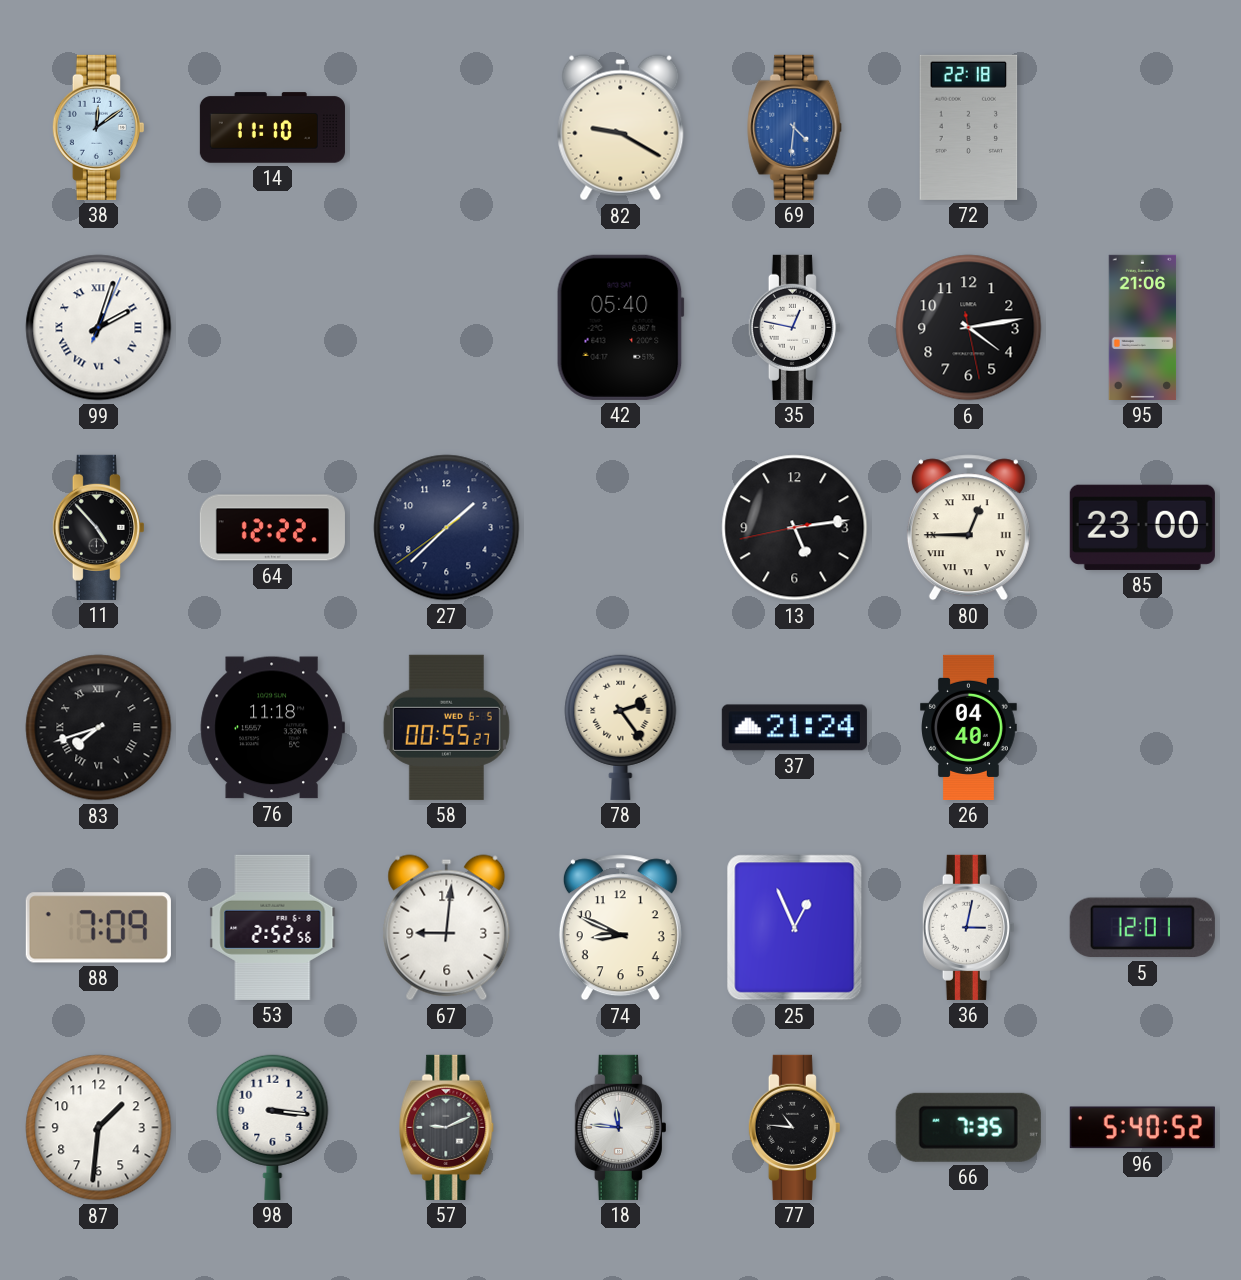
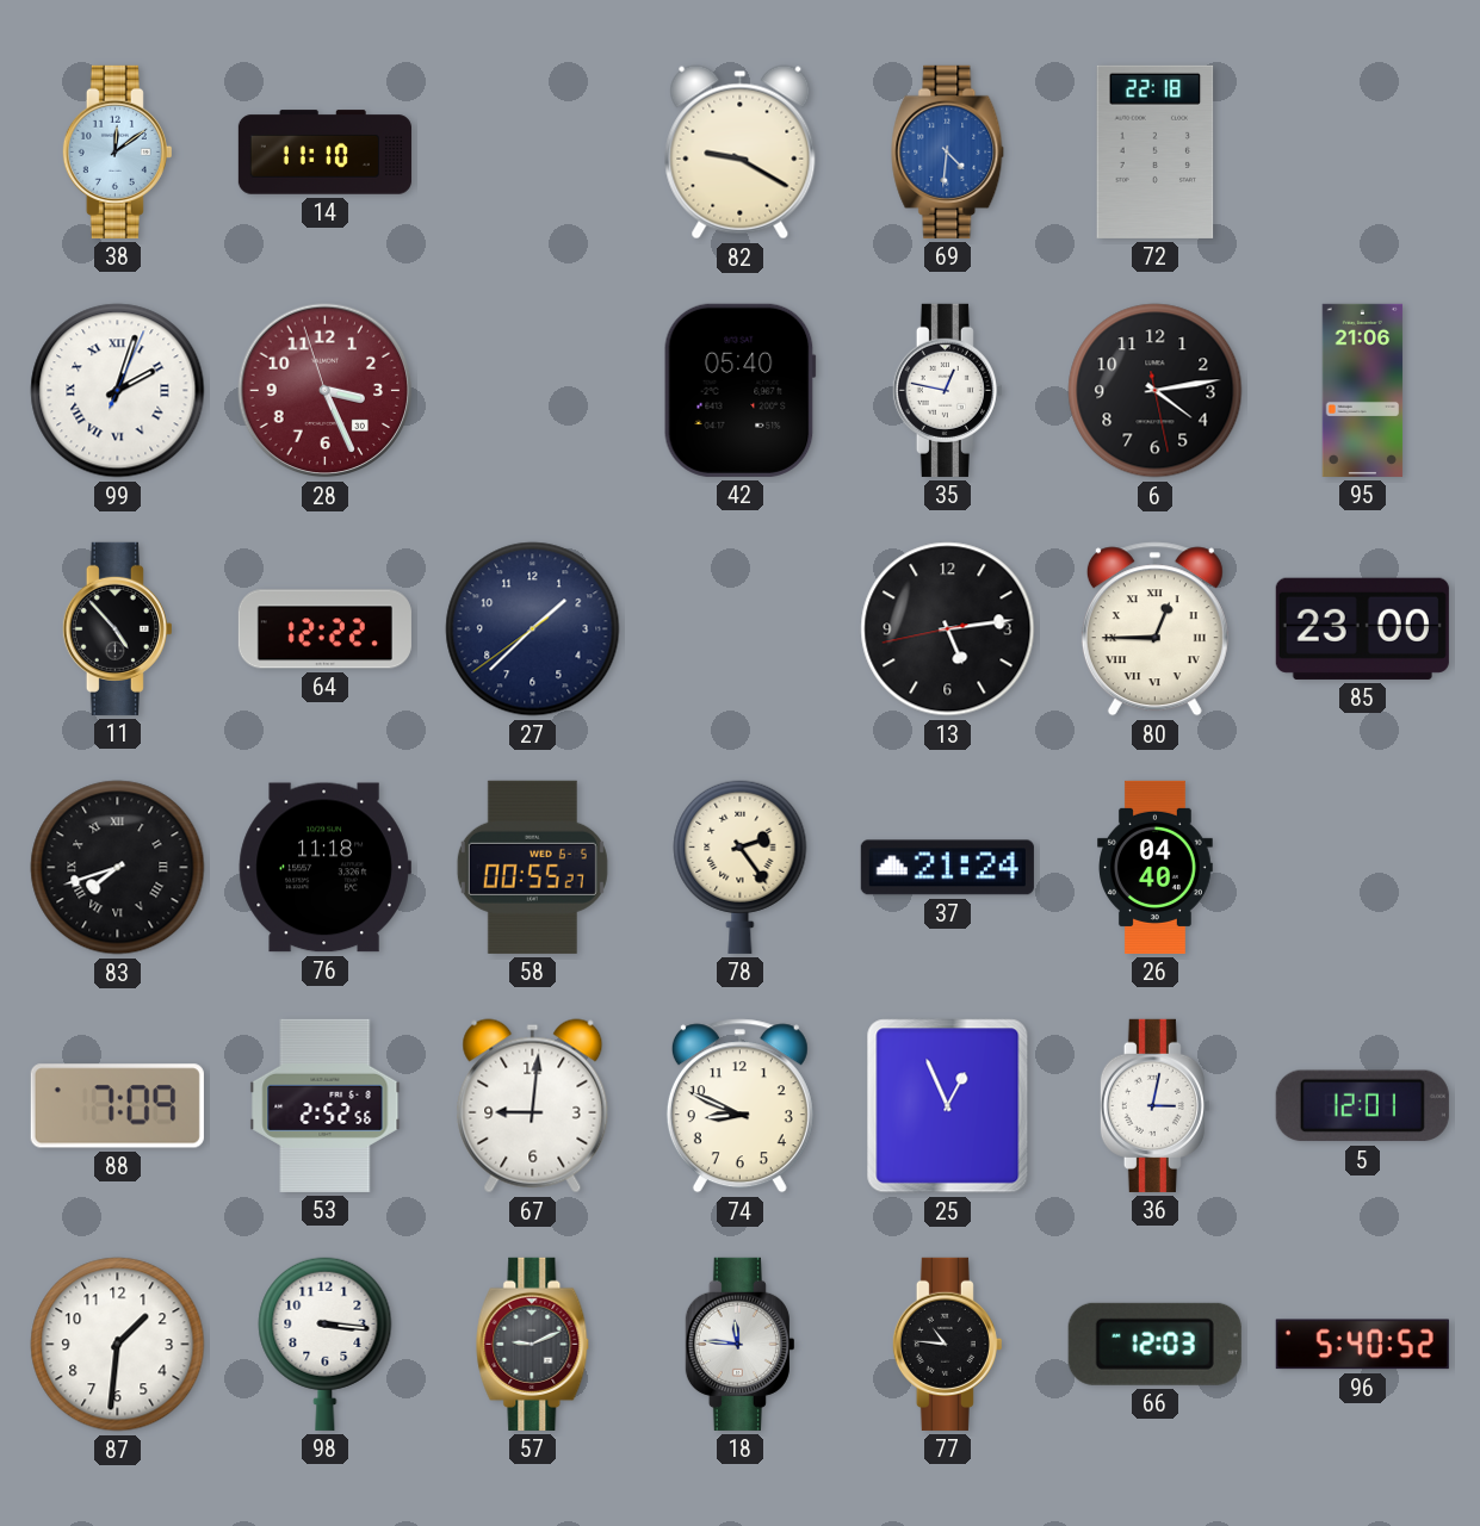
28: none -> 3:25
66: 7:35 -> 12:03
